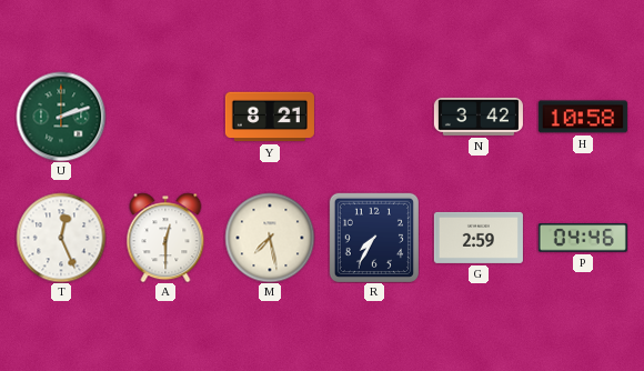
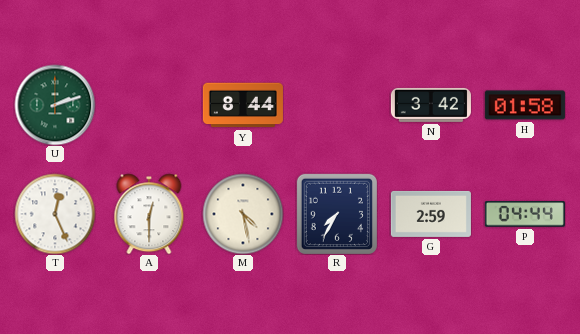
Y: 8:21 -> 8:44
H: 10:58 -> 01:58
M: 7:28 -> 4:28
P: 04:46 -> 04:44
